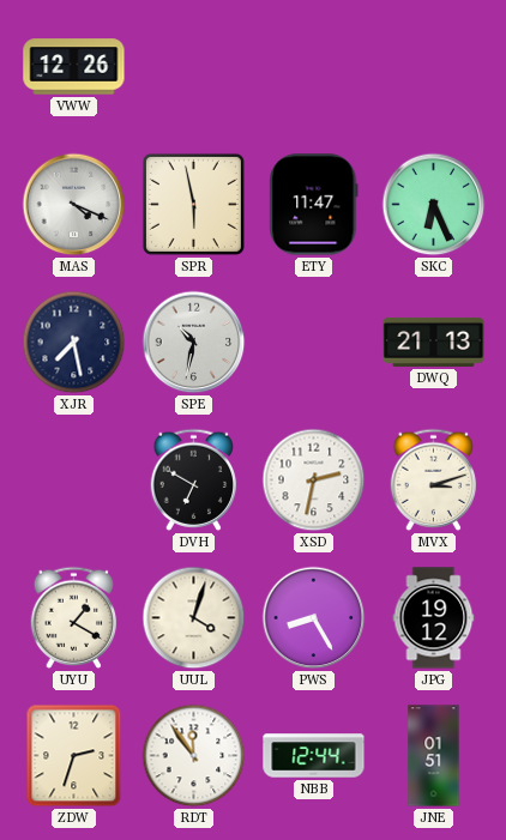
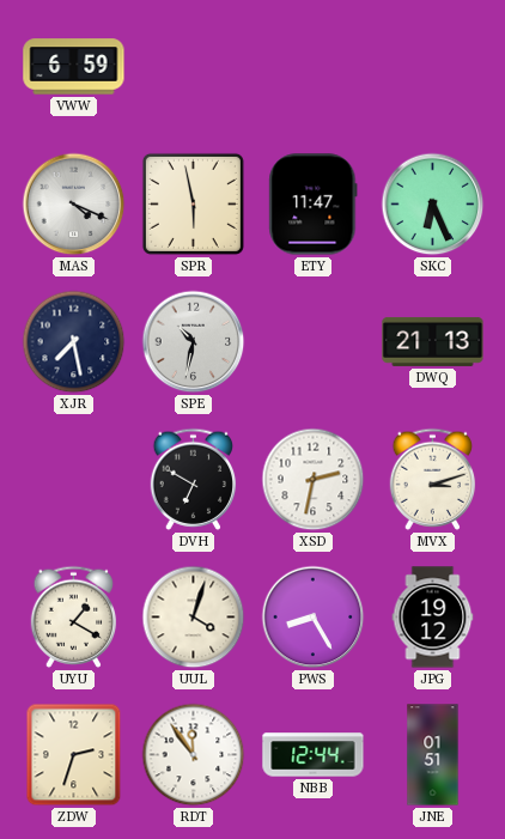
VWW: 12:26 -> 6:59
